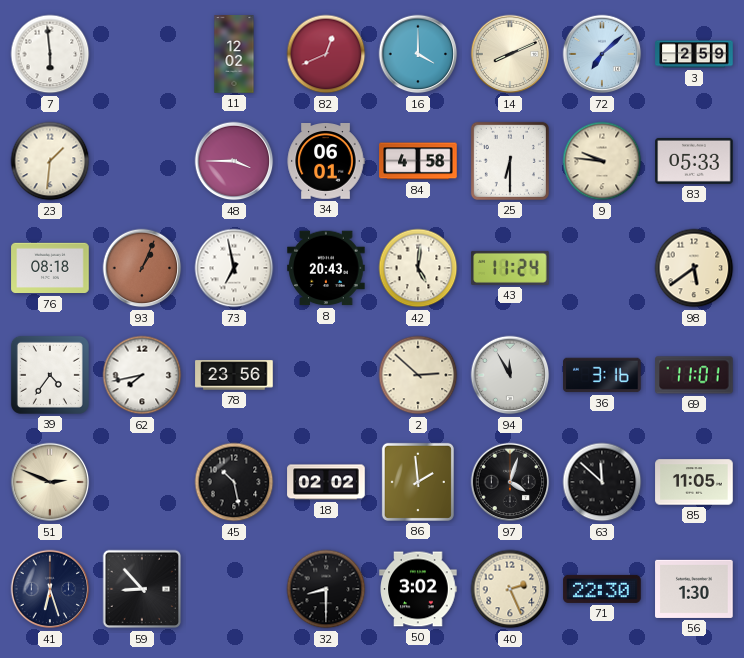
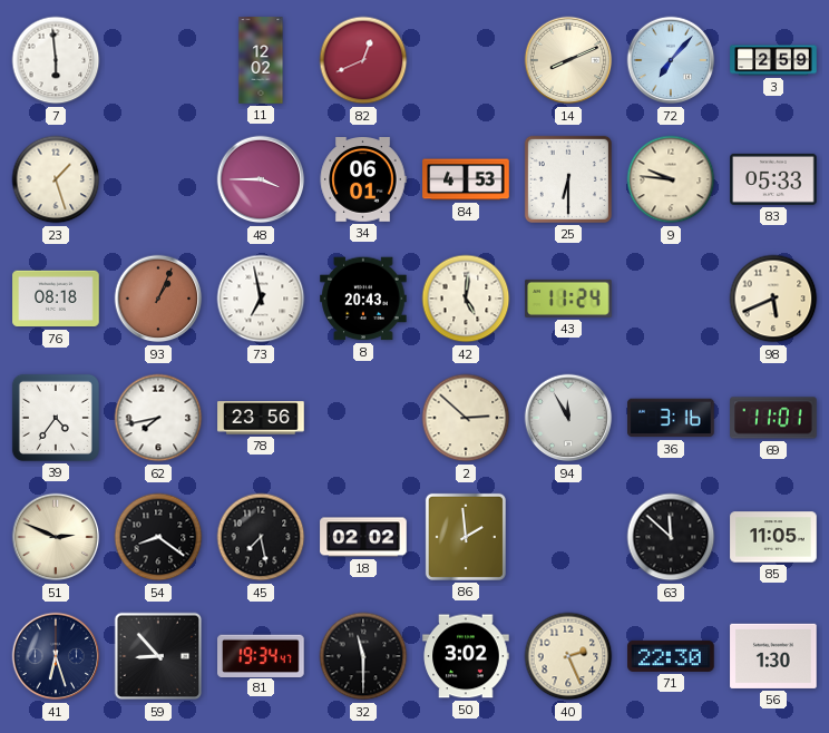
16: 4:00 -> none
72: 7:08 -> 7:07
23: 1:31 -> 1:27
84: 4:58 -> 4:53
98: 5:39 -> 5:41
54: none -> 8:21
45: 10:28 -> 7:28
97: 4:03 -> none
81: none -> 19:34
32: 8:30 -> 11:30
